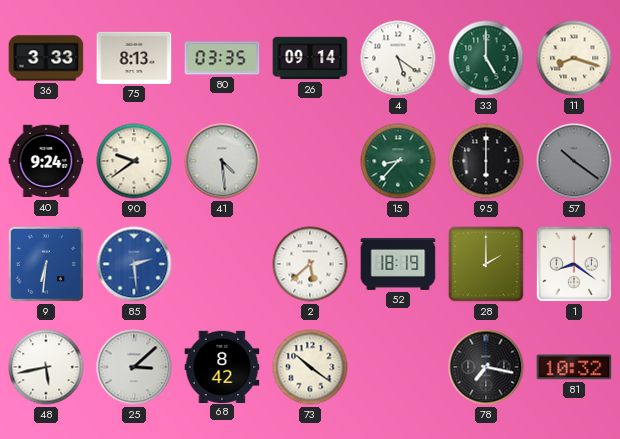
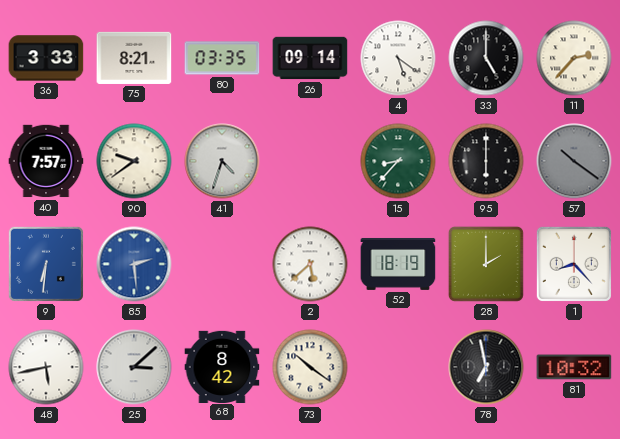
75: 8:13 -> 8:21
33 dial: green -> black
11: 8:18 -> 2:37
40: 9:24 -> 7:57
41: 4:29 -> 4:33
1: 8:21 -> 8:23
78: 7:17 -> 6:58
